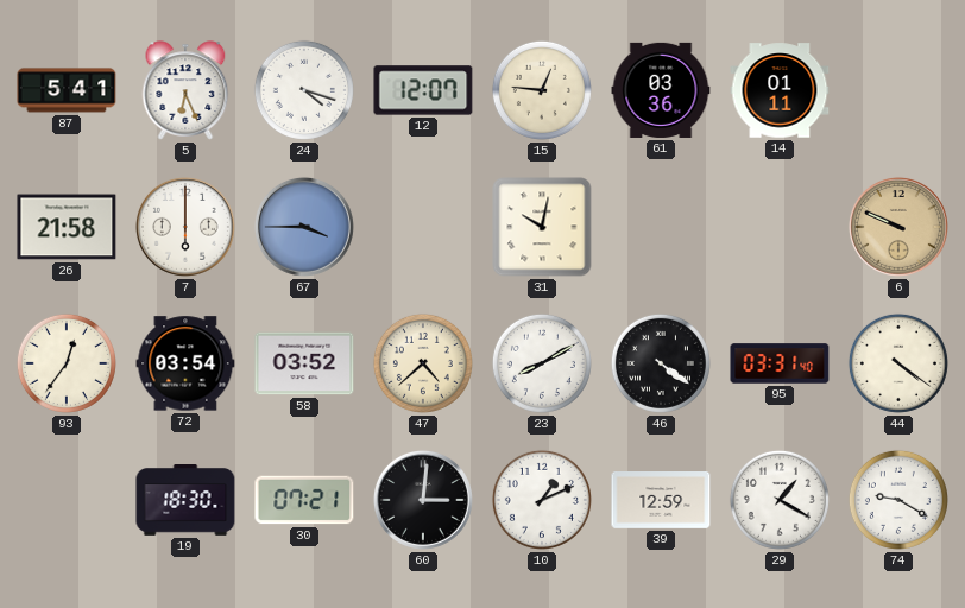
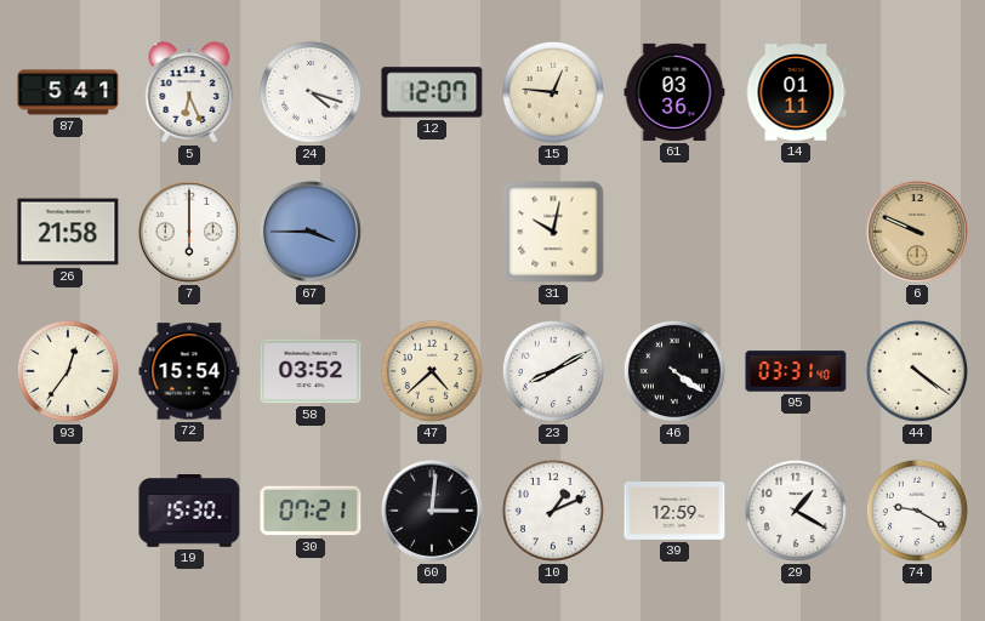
72: 03:54 -> 15:54
19: 18:30 -> 15:30
